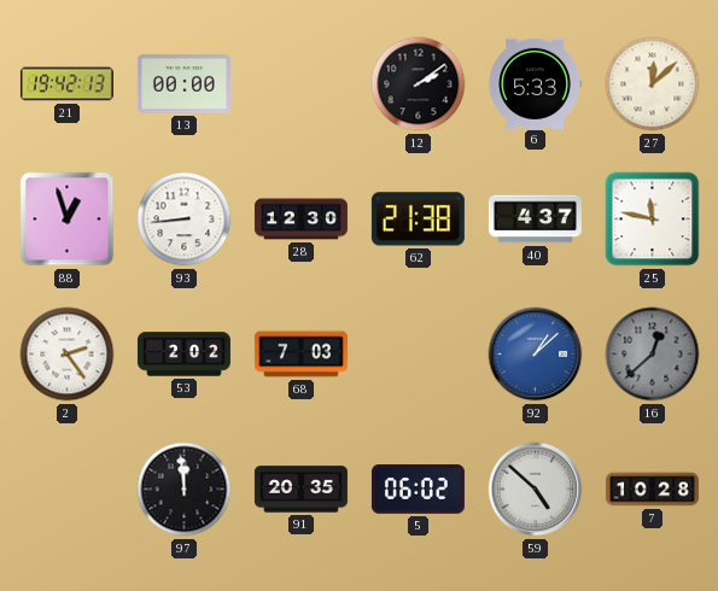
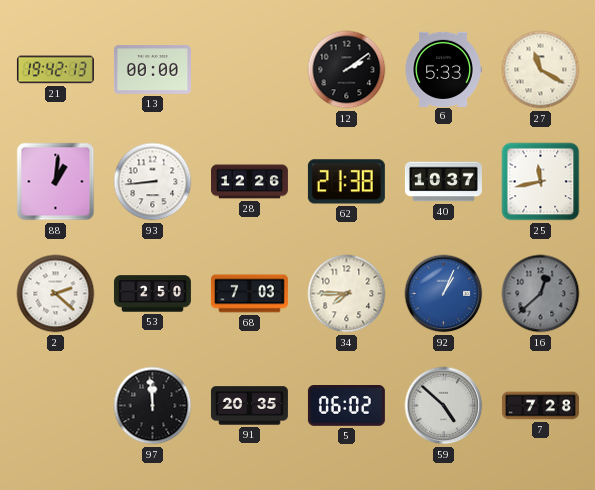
27: 12:08 -> 11:20
88: 12:57 -> 1:01
28: 12:30 -> 12:26
40: 4:37 -> 10:37
25: 11:47 -> 11:43
2: 2:24 -> 2:22
53: 2:02 -> 2:50
34: none -> 7:45
92: 1:08 -> 1:04
7: 10:28 -> 7:28
